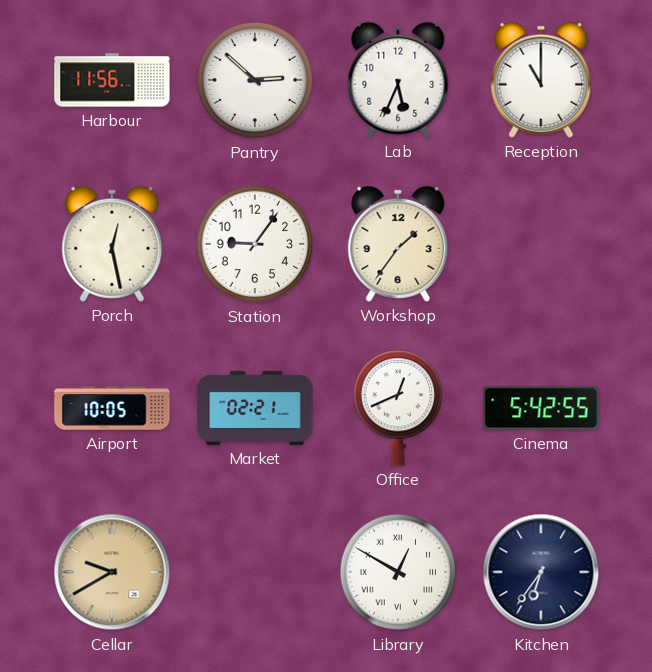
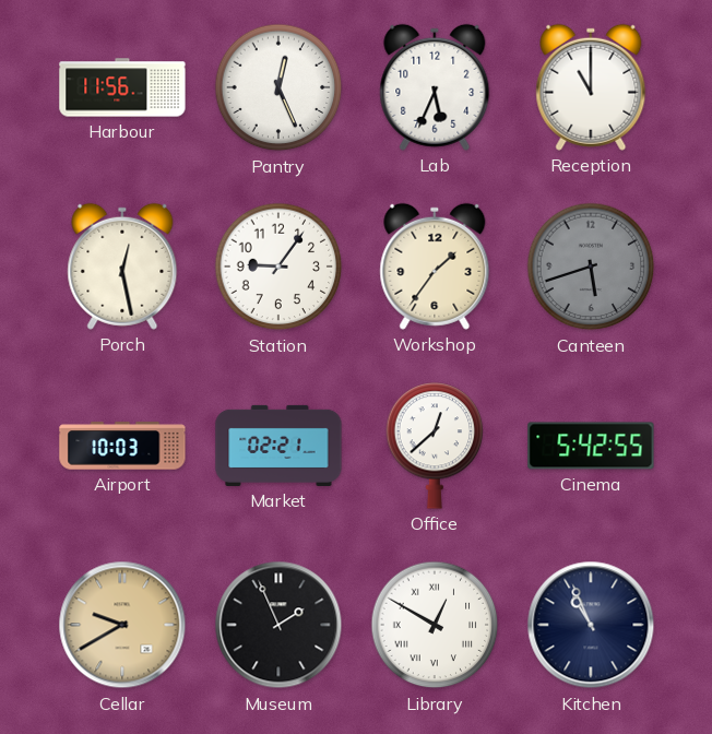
Pantry: 2:52 -> 12:26
Canteen: none -> 5:42
Airport: 10:05 -> 10:03
Office: 12:41 -> 12:38
Museum: none -> 1:56
Kitchen: 6:36 -> 10:56
